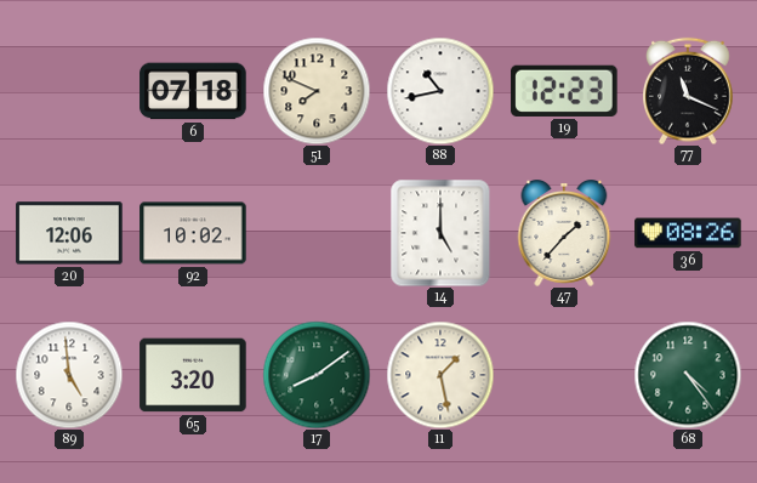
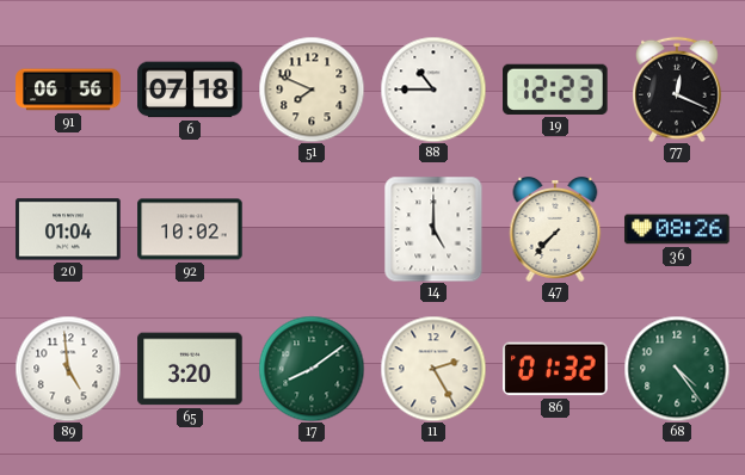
91: none -> 06:56
88: 10:43 -> 10:45
77: 11:19 -> 12:19
20: 12:06 -> 01:04
47: 1:37 -> 7:37
11: 1:28 -> 2:25
86: none -> 01:32
